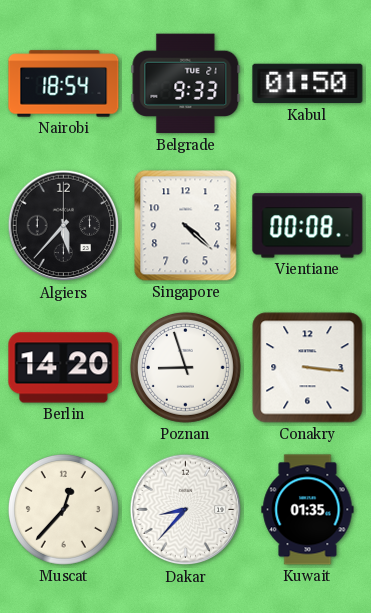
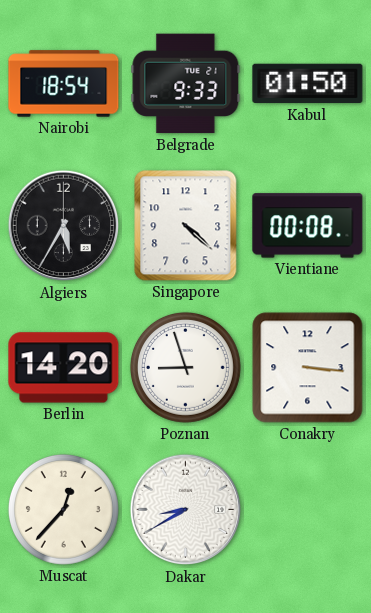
Algiers: 5:37 -> 5:35
Dakar: 8:37 -> 8:40
Kuwait: 01:35 -> none
